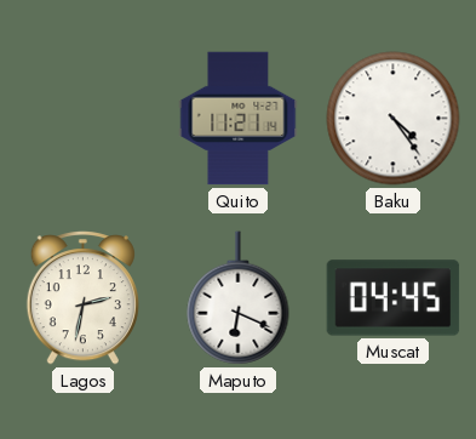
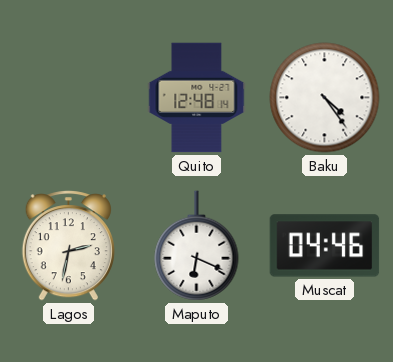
Quito: 11:21 -> 12:48
Muscat: 04:45 -> 04:46
